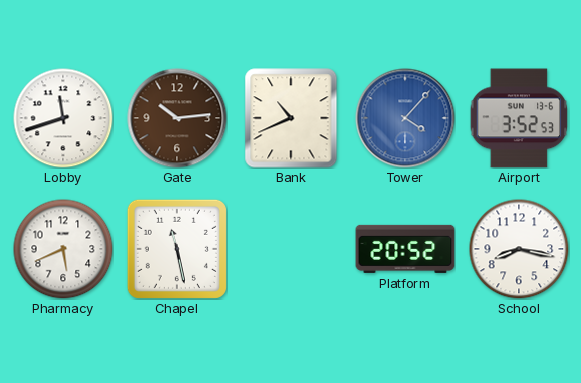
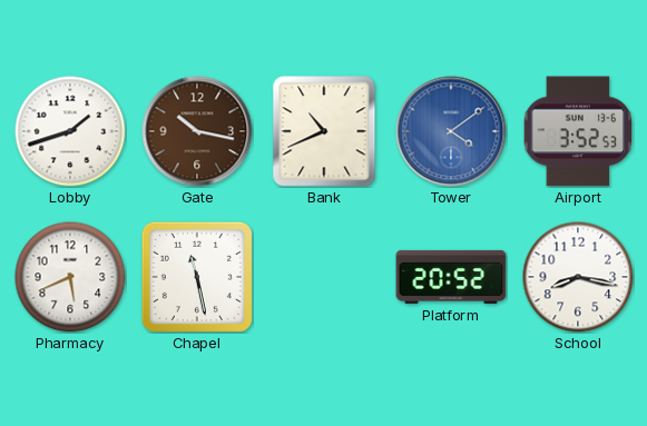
Lobby: 11:42 -> 1:42
Gate: 10:14 -> 10:17
Tower: 4:07 -> 4:09
